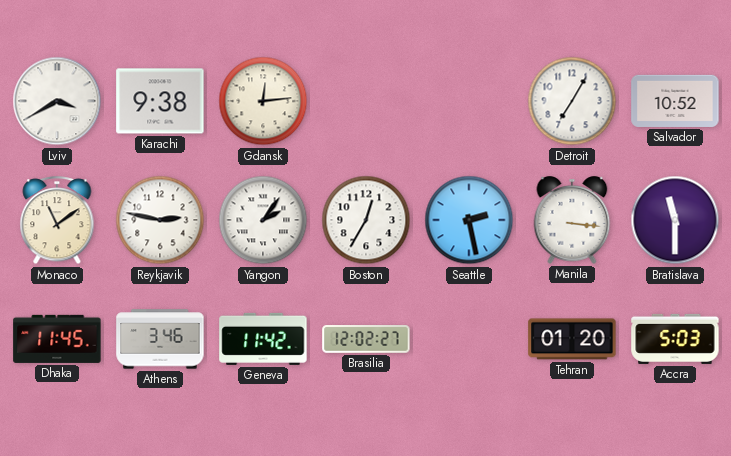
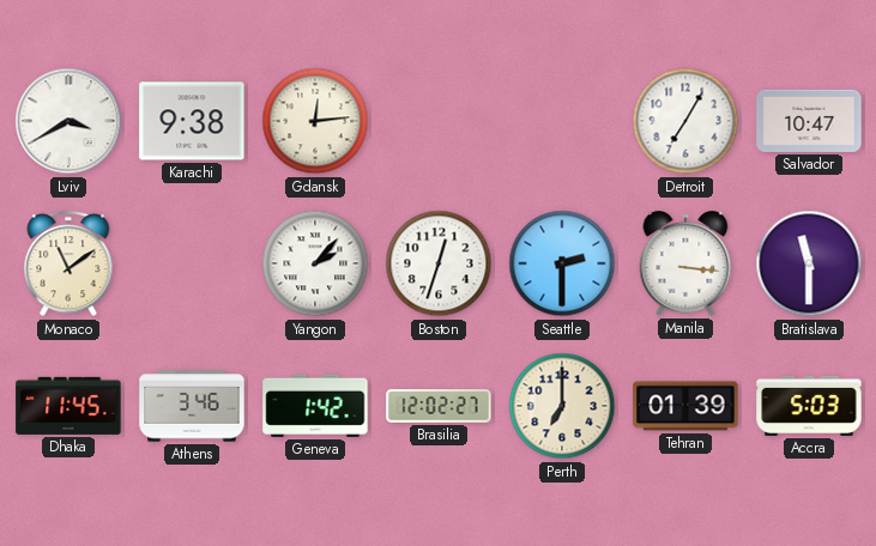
Salvador: 10:52 -> 10:47
Reykjavik: 2:47 -> none
Yangon: 2:06 -> 2:07
Boston: 12:35 -> 12:33
Seattle: 2:28 -> 2:30
Geneva: 11:42 -> 1:42
Perth: none -> 7:00
Tehran: 01:20 -> 01:39
